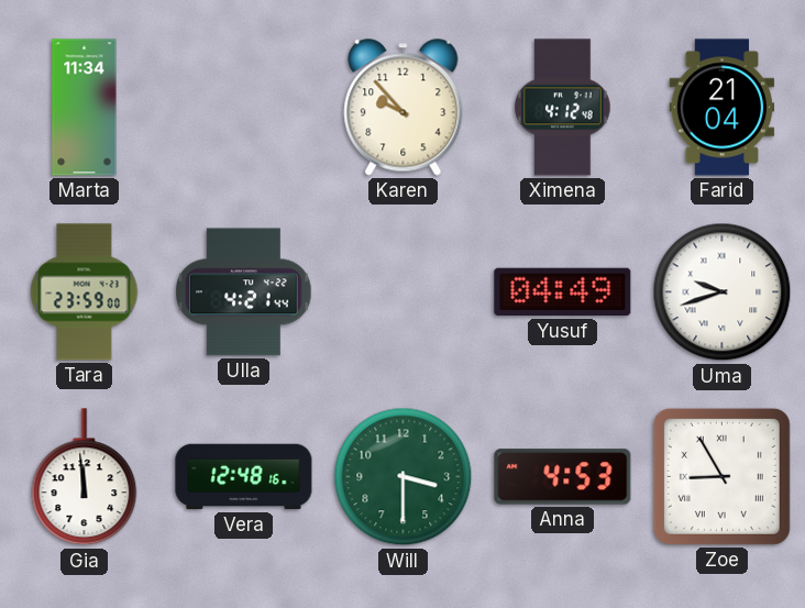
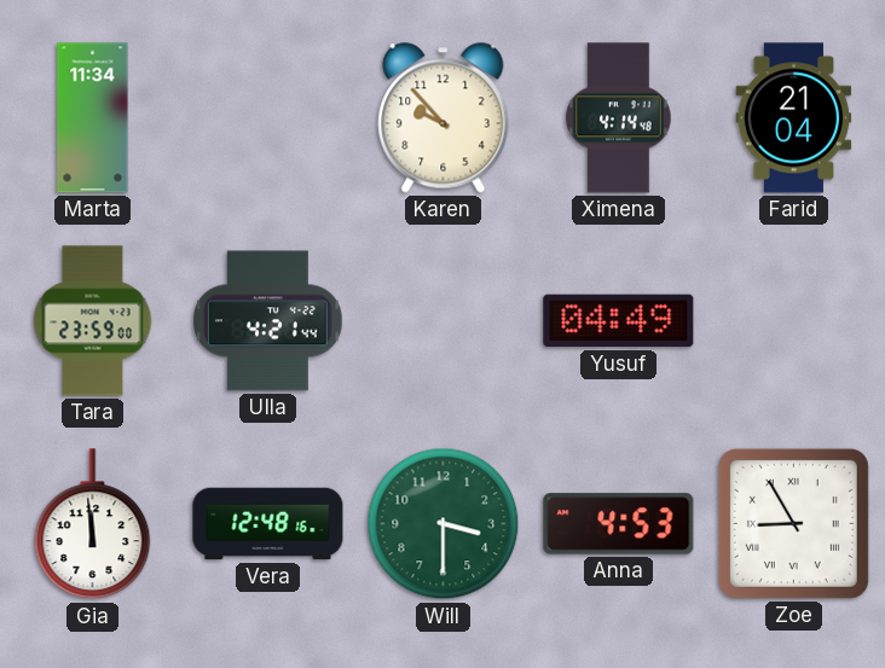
Ximena: 4:12 -> 4:14
Uma: 9:42 -> none
